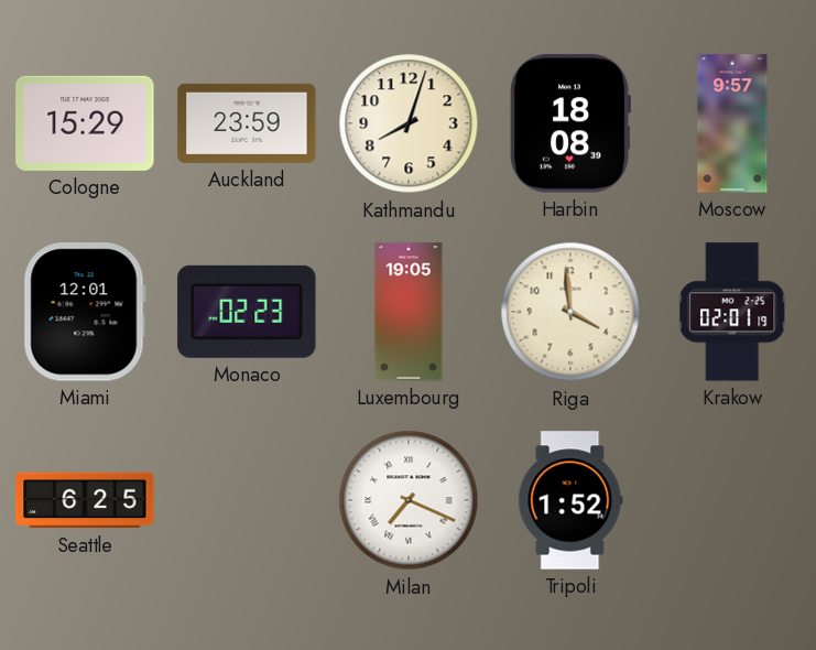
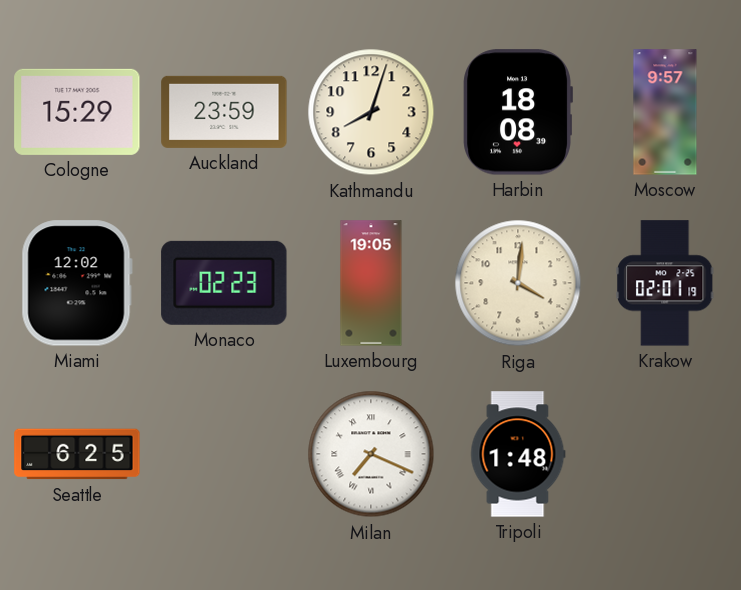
Miami: 12:01 -> 12:02
Riga: 3:59 -> 4:01
Tripoli: 1:52 -> 1:48
